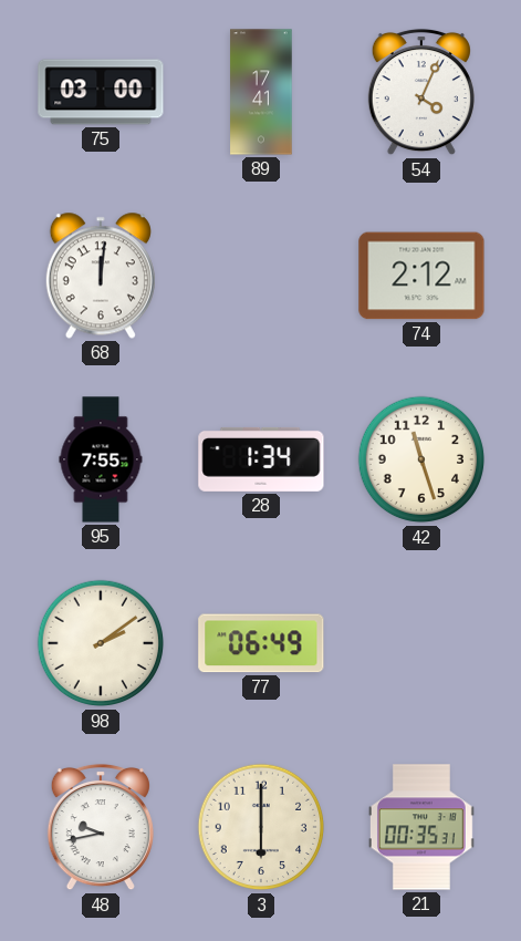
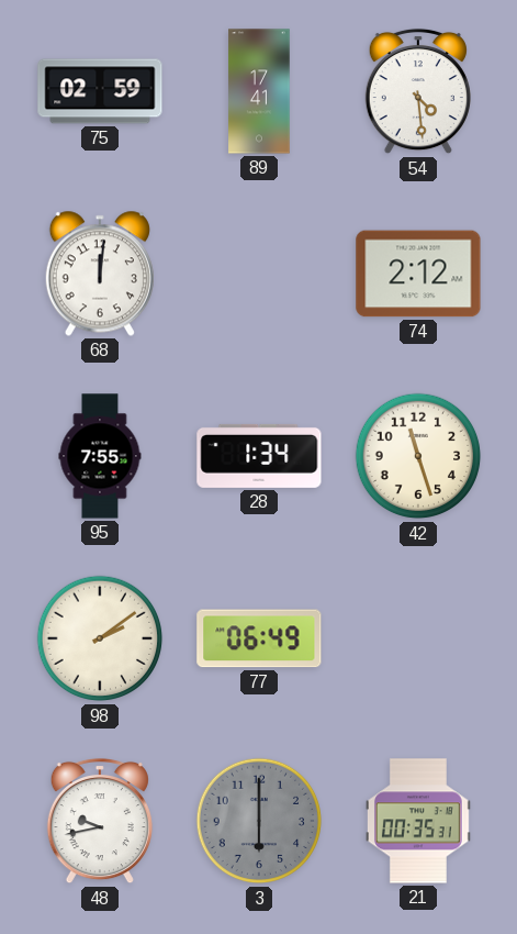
75: 03:00 -> 02:59
54: 4:04 -> 4:29
3 dial: cream -> grey
